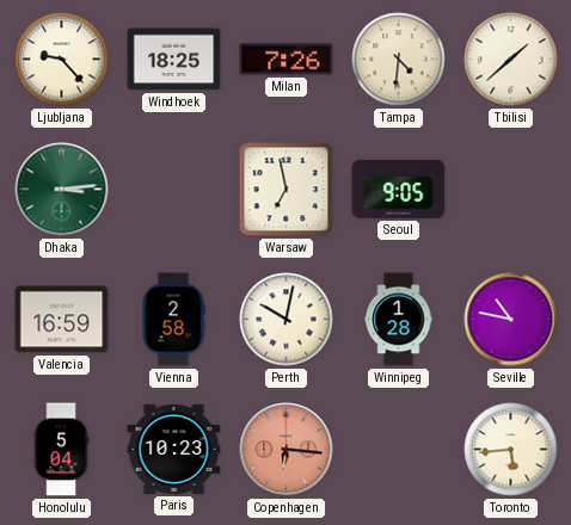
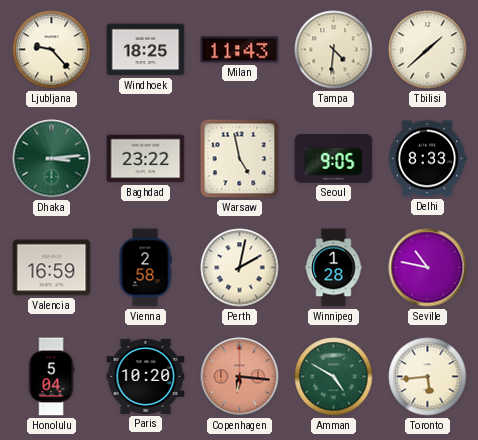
Milan: 7:26 -> 11:43
Baghdad: none -> 23:22
Warsaw: 6:58 -> 4:58
Delhi: none -> 8:33
Perth: 10:02 -> 2:02
Paris: 10:23 -> 10:20
Amman: none -> 4:50
